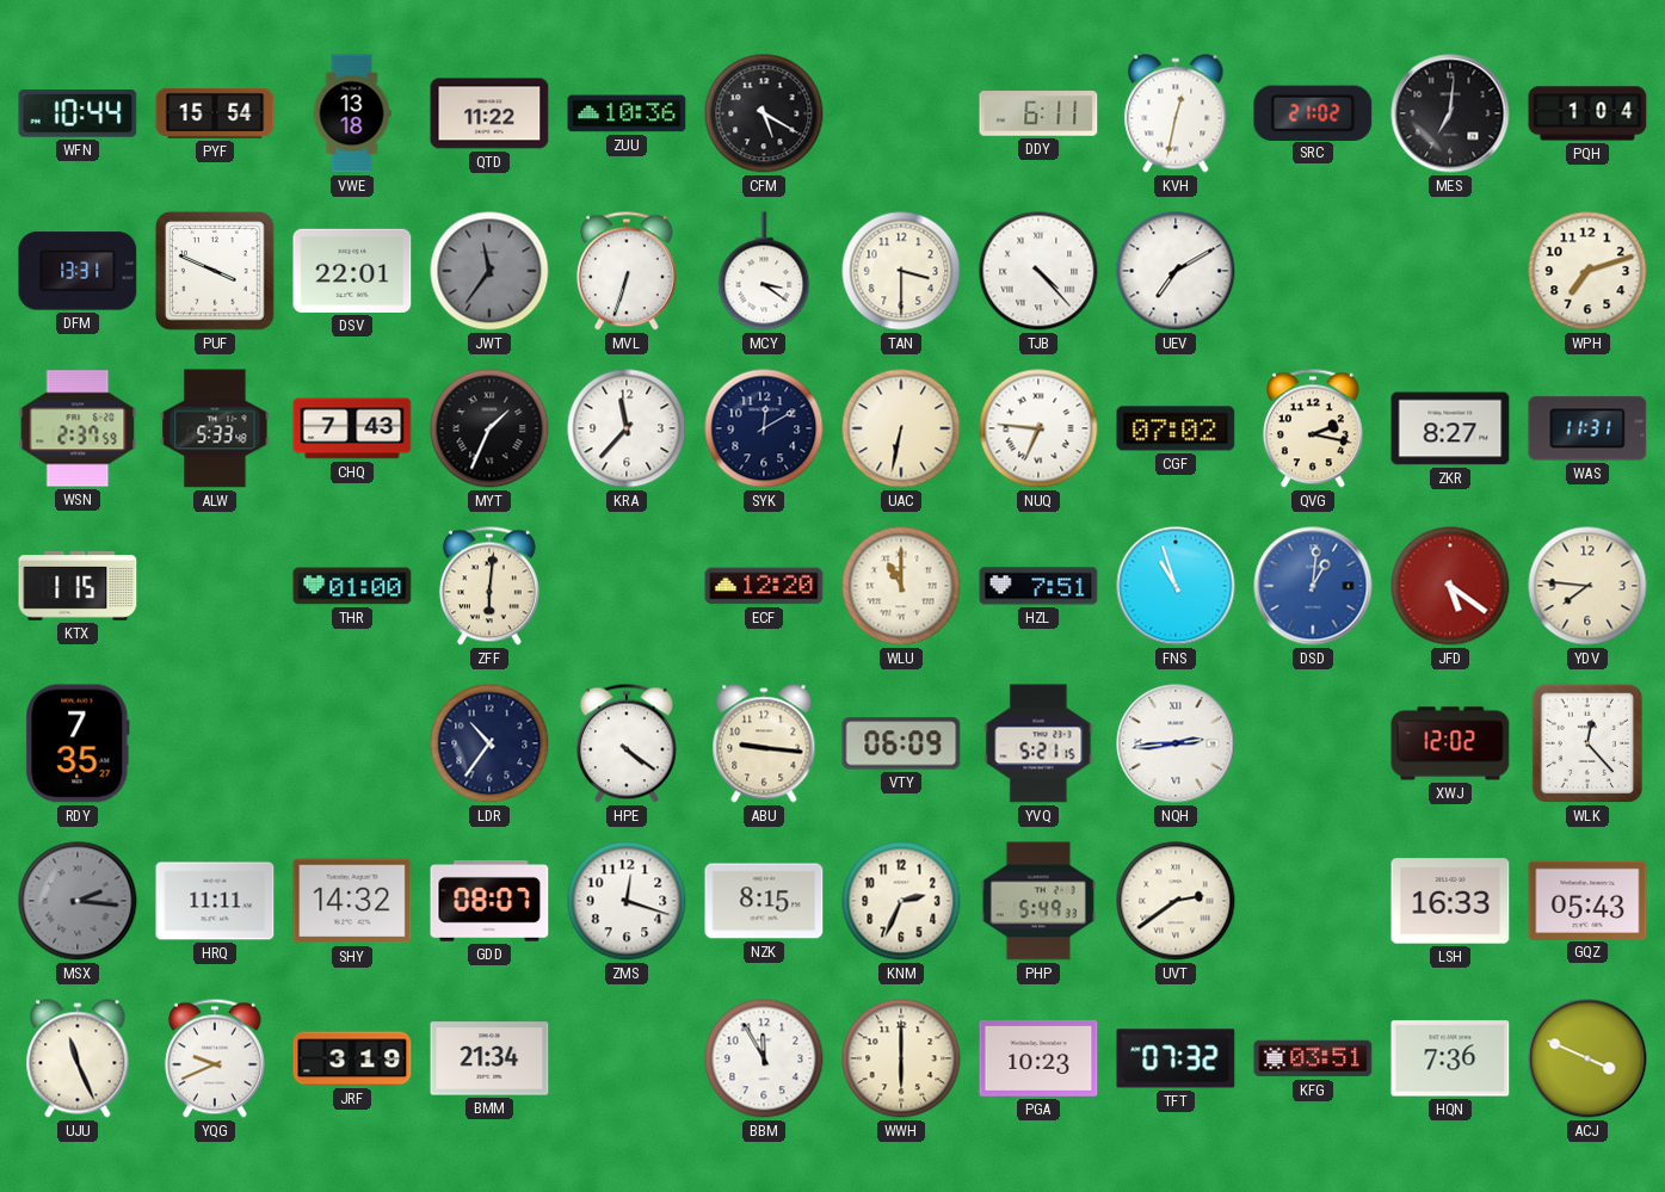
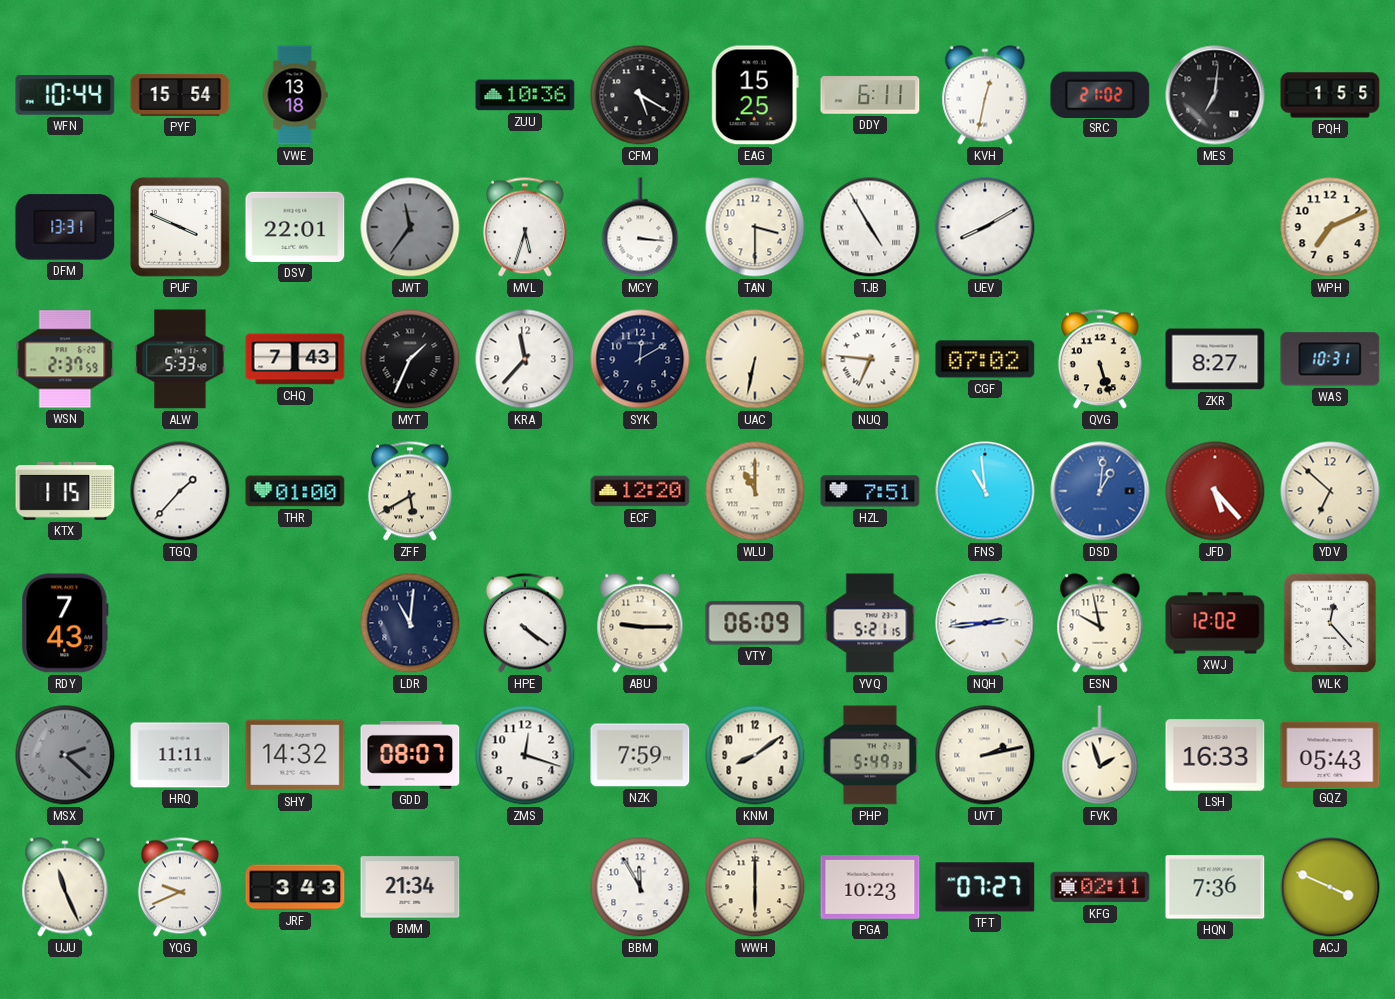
QTD: 11:22 -> none
EAG: none -> 15:25
PQH: 1:04 -> 1:55
MVL: 6:33 -> 5:33
MCY: 3:21 -> 3:16
TJB: 4:23 -> 4:55
UEV: 7:10 -> 8:10
WPH: 7:12 -> 7:11
QVG: 2:17 -> 5:27
WAS: 11:31 -> 10:31
TGQ: none -> 1:37
ZFF: 6:01 -> 5:40
FNS: 10:57 -> 10:59
JFD: 5:21 -> 5:23
YDV: 7:46 -> 6:52
RDY: 7:35 -> 7:43
LDR: 10:36 -> 11:01
ABU: 9:16 -> 9:15
ESN: none -> 9:58
MSX: 2:16 -> 2:22
NZK: 8:15 -> 7:59
KNM: 2:34 -> 8:09
UVT: 2:39 -> 2:13
FVK: none -> 1:57
JRF: 3:19 -> 3:43
TFT: 07:32 -> 07:27
KFG: 03:51 -> 02:11
